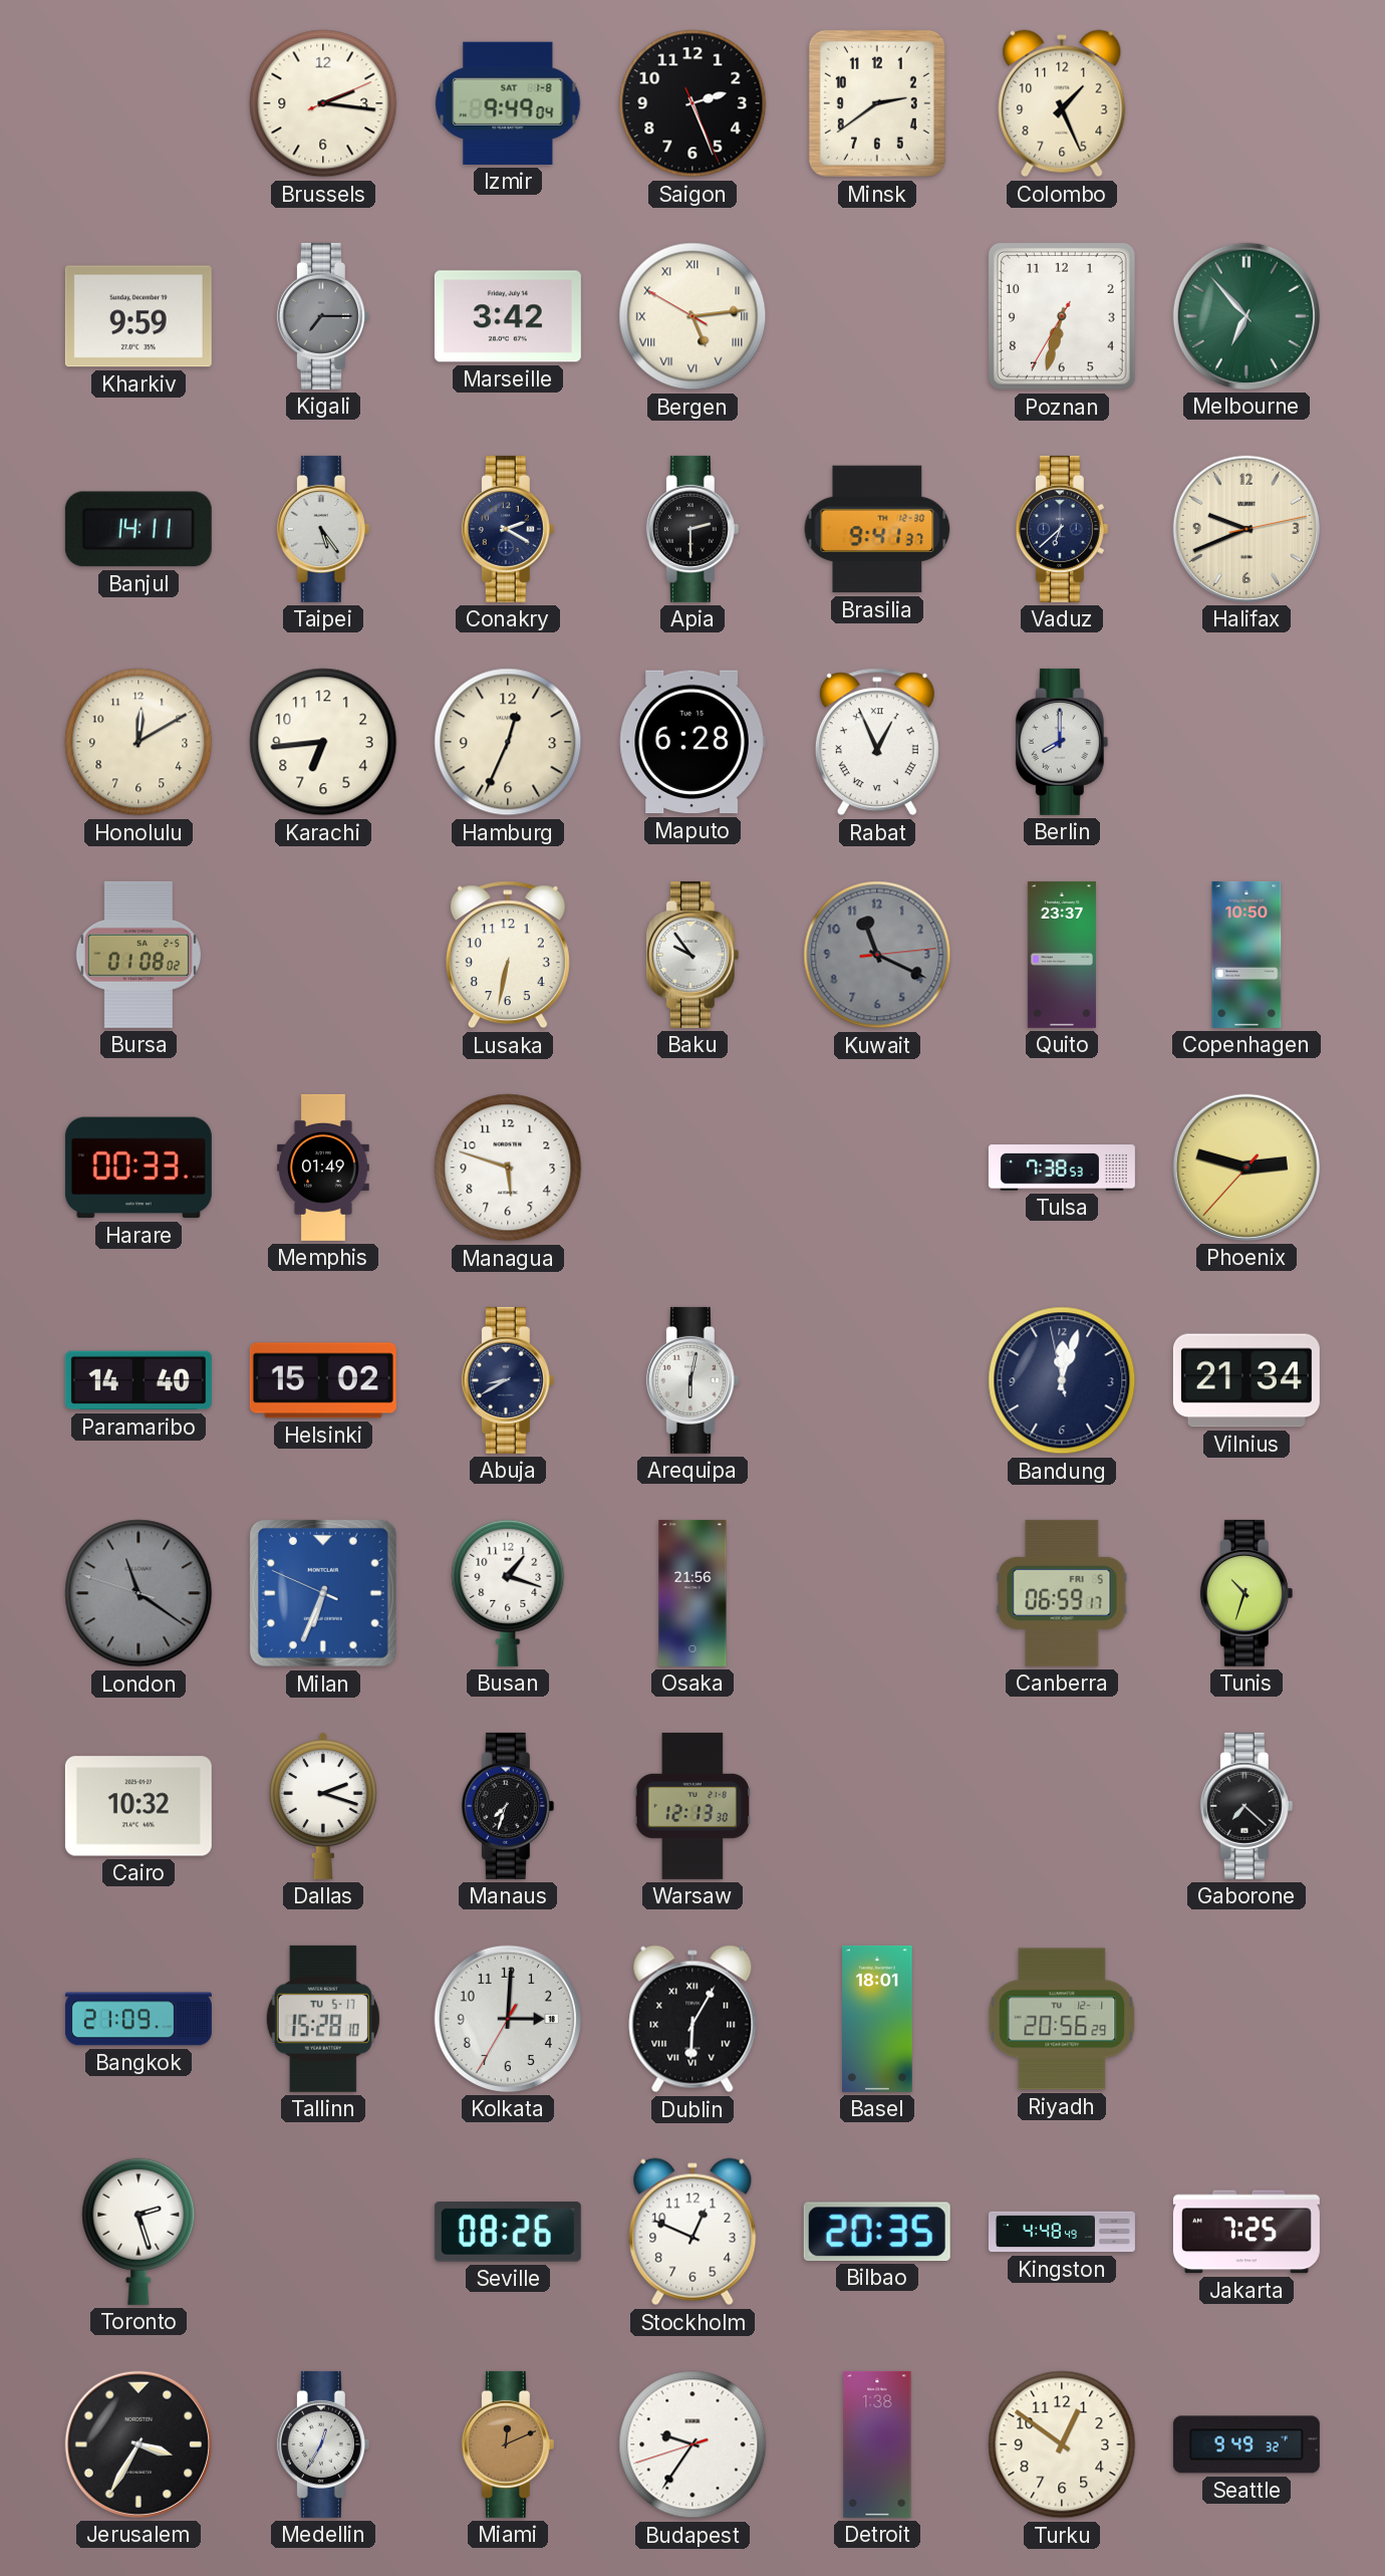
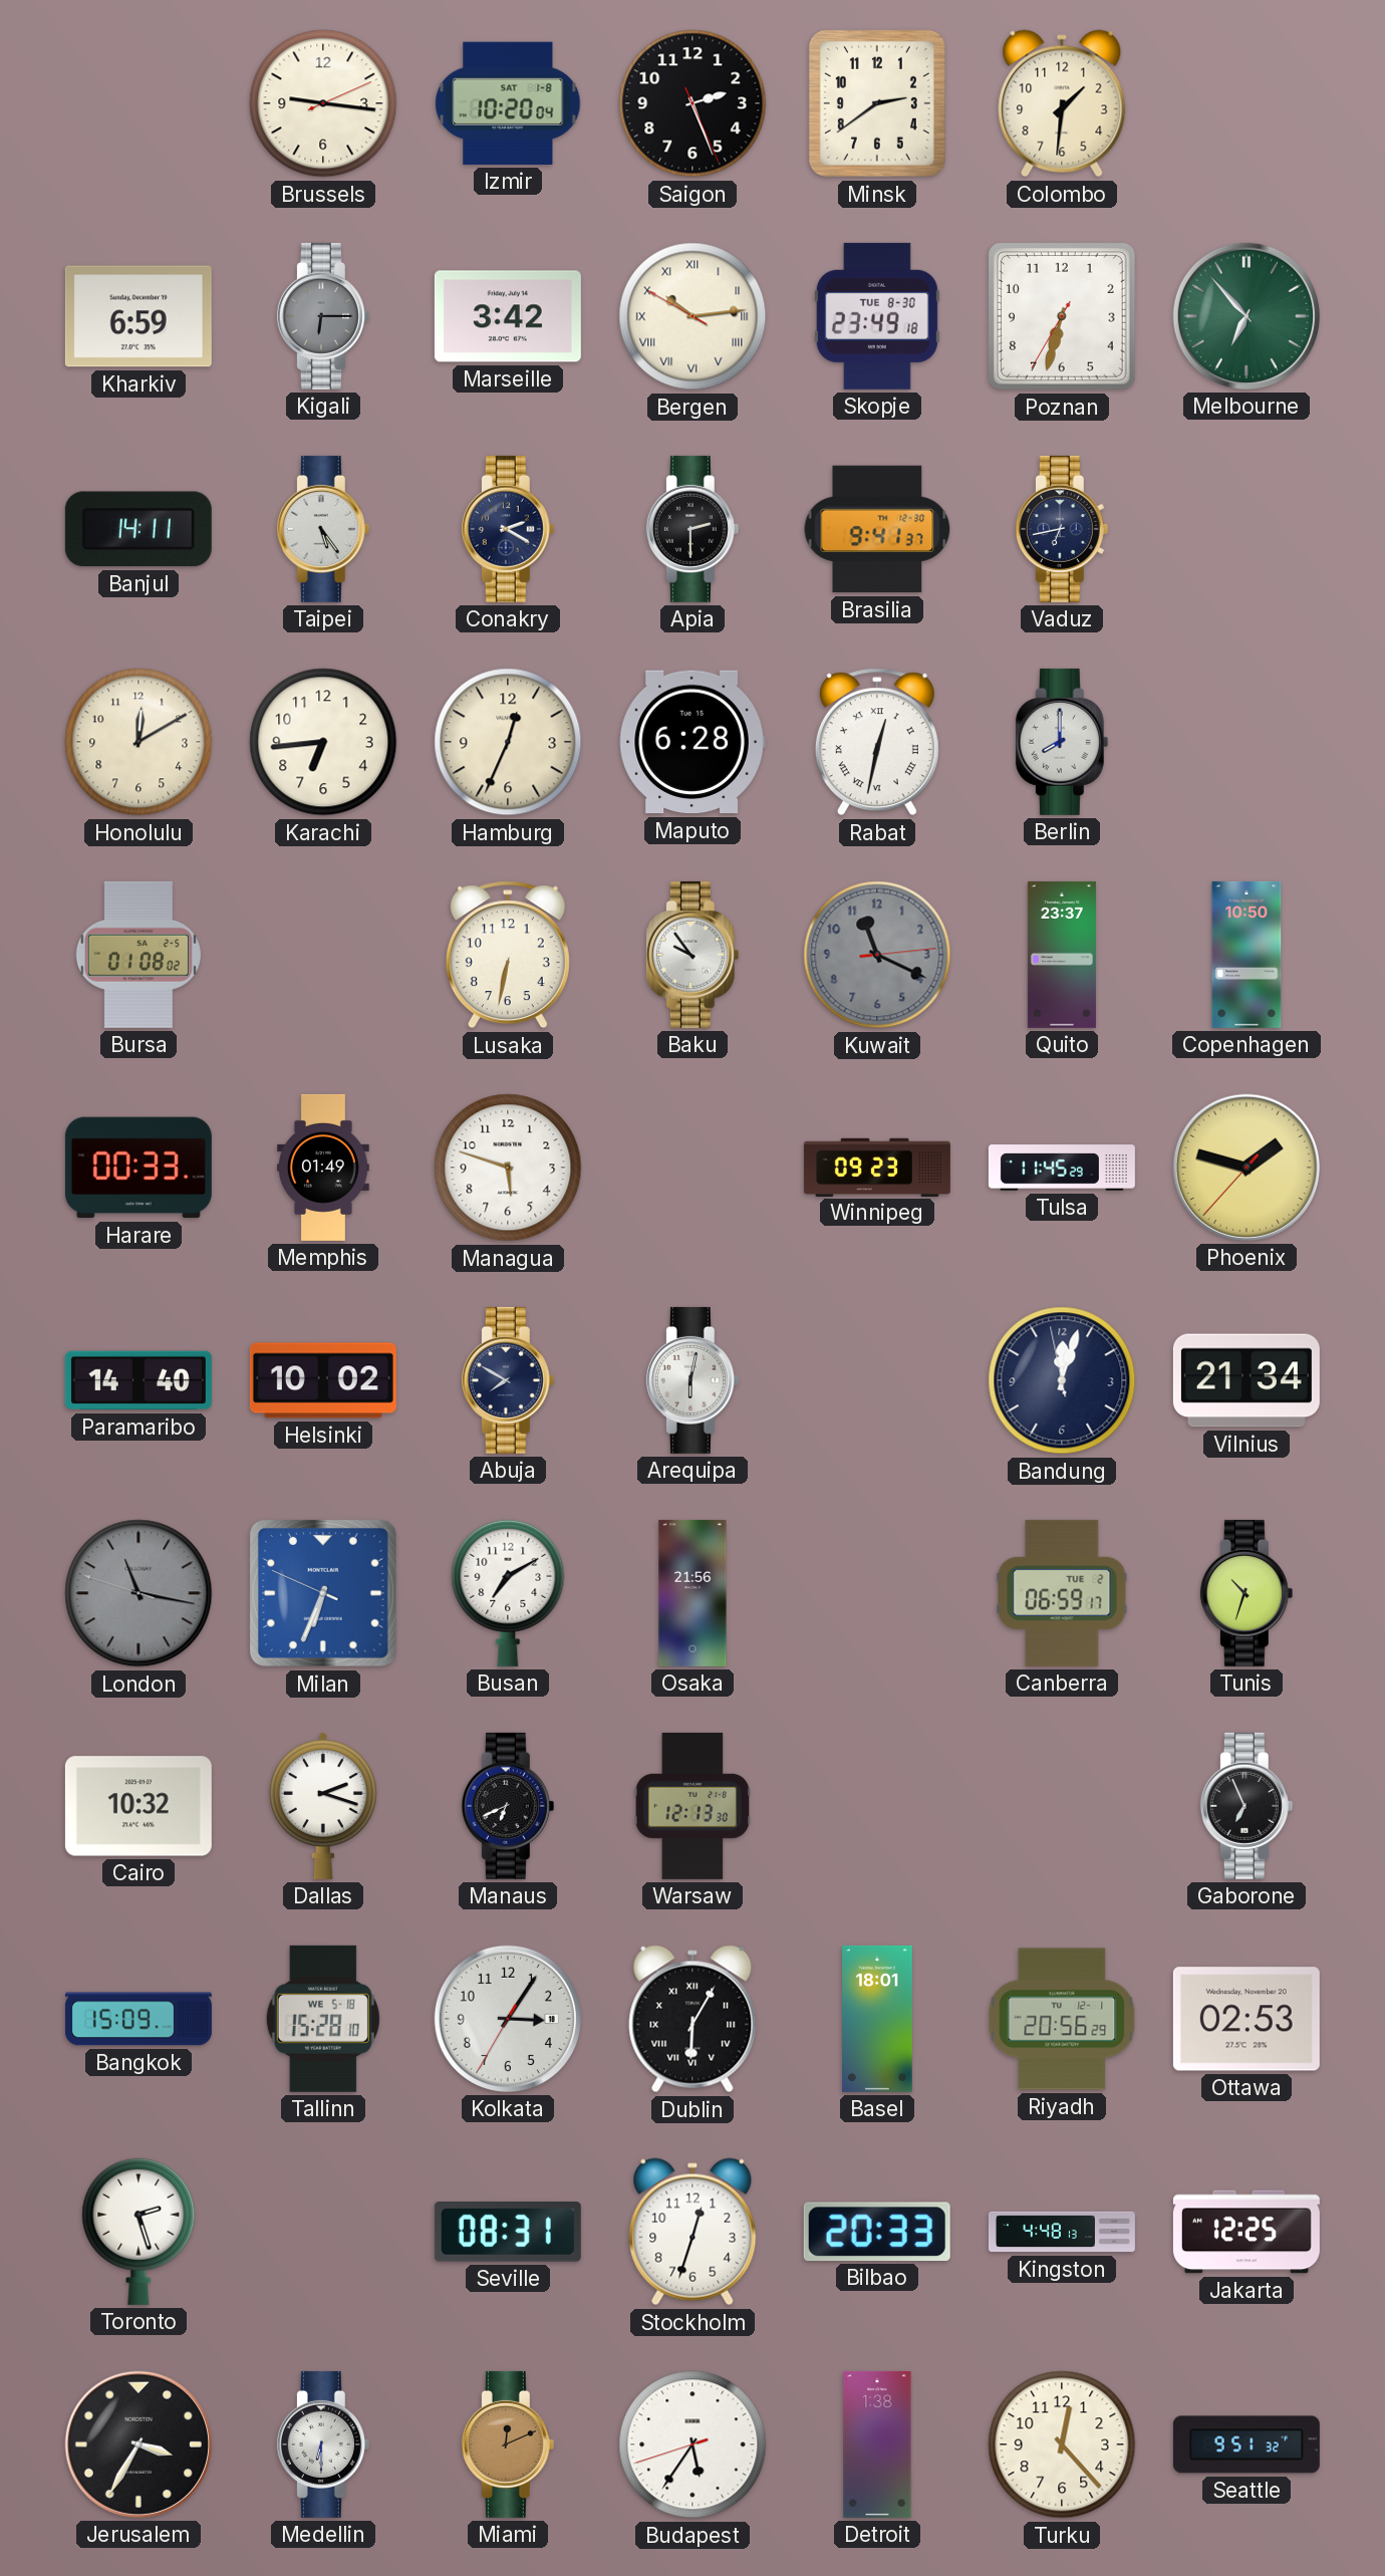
Brussels: 2:16 -> 9:16
Izmir: 9:49 -> 10:20
Colombo: 1:26 -> 1:31
Kharkiv: 9:59 -> 6:59
Kigali: 7:15 -> 6:15
Bergen: 5:13 -> 10:13
Skopje: none -> 23:49
Vaduz: 6:38 -> 6:43
Halifax: 9:41 -> none
Rabat: 12:56 -> 12:32
Winnipeg: none -> 09:23
Tulsa: 7:38 -> 11:45
Phoenix: 2:47 -> 1:47
Helsinki: 15:02 -> 10:02
Abuja: 8:40 -> 7:50
London: 11:20 -> 11:16
Busan: 1:18 -> 7:10
Canberra date: FRI 5 -> TUE 2
Manaus: 7:33 -> 6:41
Gaborone: 7:22 -> 6:56
Bangkok: 21:09 -> 15:09
Tallinn date: TU 5-17 -> WE 5-18
Kolkata: 3:00 -> 3:05
Ottawa: none -> 02:53
Seville: 08:26 -> 08:31
Stockholm: 12:49 -> 12:33
Bilbao: 20:35 -> 20:33
Kingston: 4:48:49 -> 4:48:13
Jakarta: 7:25 -> 12:25
Medellin: 12:35 -> 6:30
Budapest: 9:35 -> 5:35
Turku: 12:51 -> 12:23
Seattle: 9:49 -> 9:51
